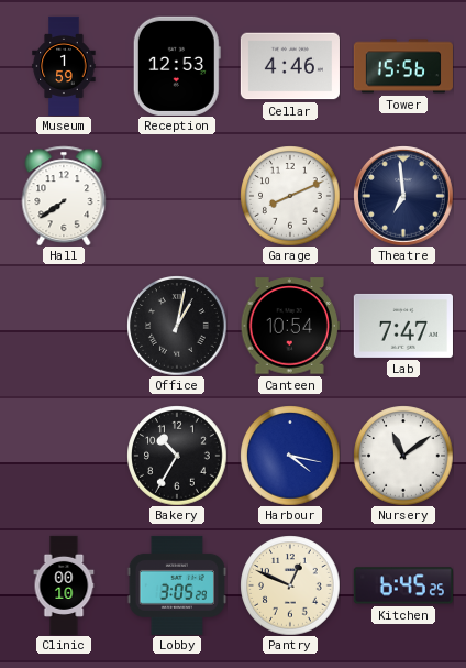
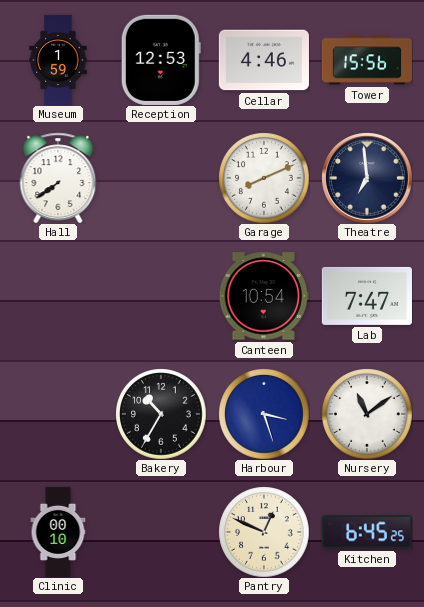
Office: 1:02 -> none
Harbour: 4:17 -> 3:27
Lobby: 3:05 -> none
